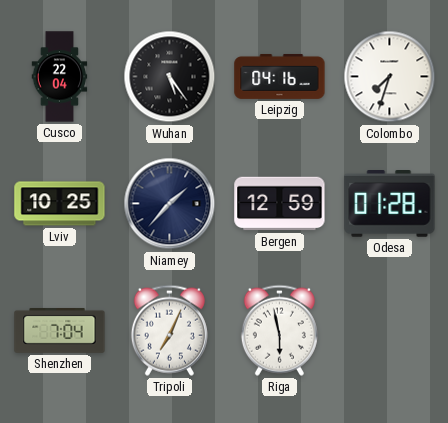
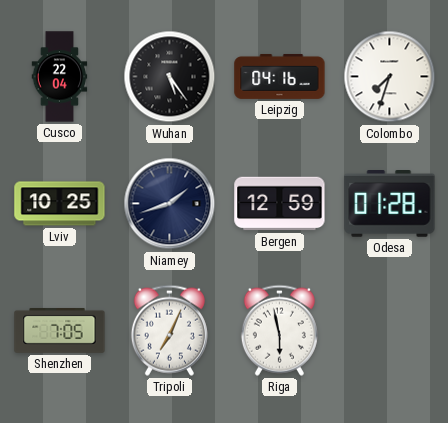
Niamey: 1:37 -> 1:42
Shenzhen: 7:04 -> 7:05
